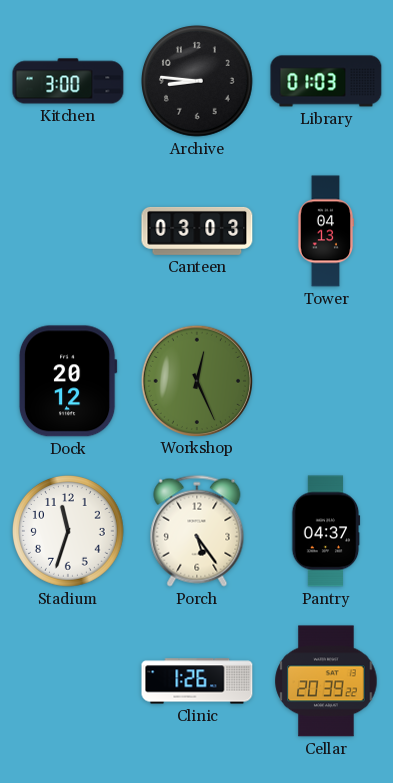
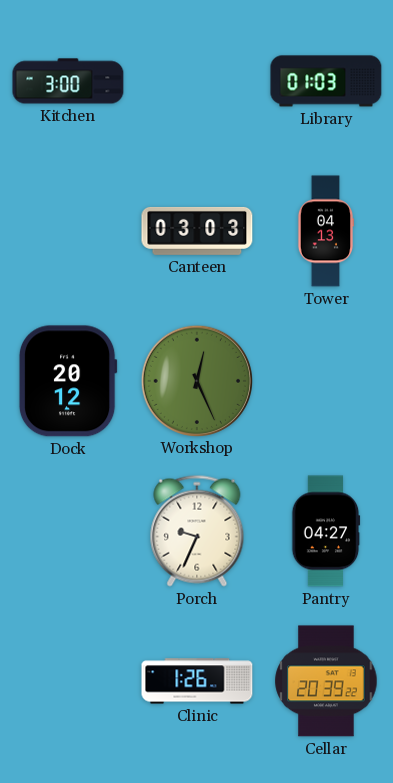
Archive: 8:46 -> none
Stadium: 11:33 -> none
Porch: 5:24 -> 9:34
Pantry: 04:37 -> 04:27
